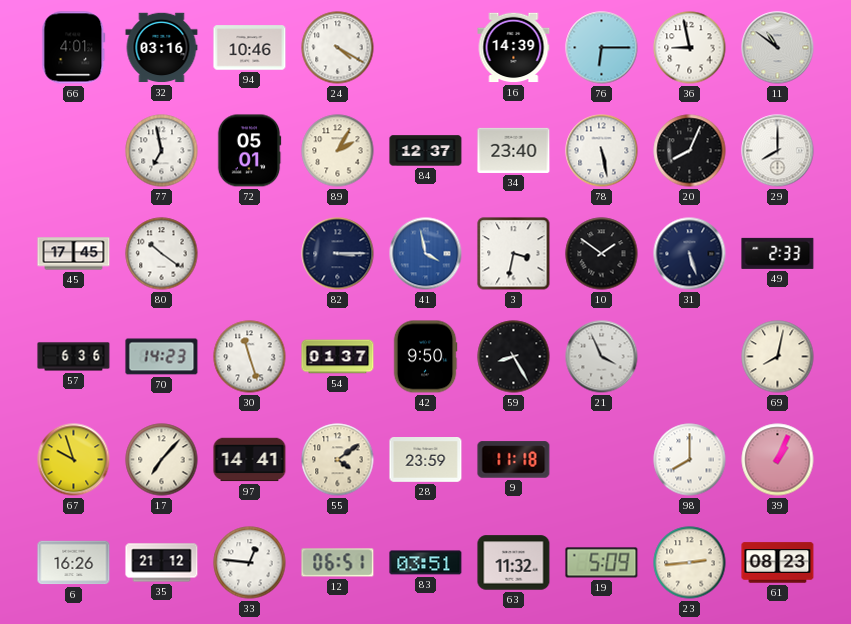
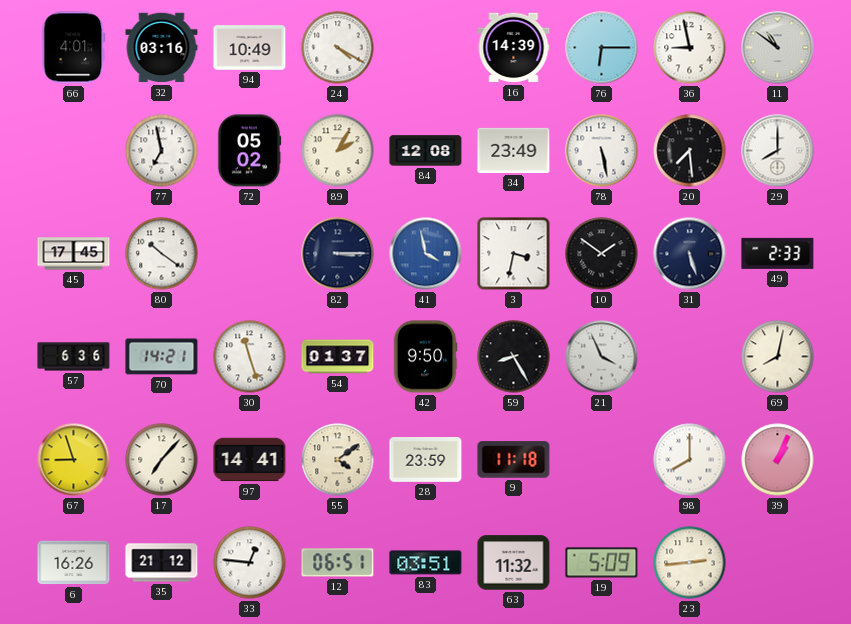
94: 10:46 -> 10:49
72: 05:01 -> 05:02
84: 12:37 -> 12:08
34: 23:40 -> 23:49
20: 8:04 -> 7:29
70: 14:23 -> 14:21
67: 9:57 -> 8:57
61: 08:23 -> none
